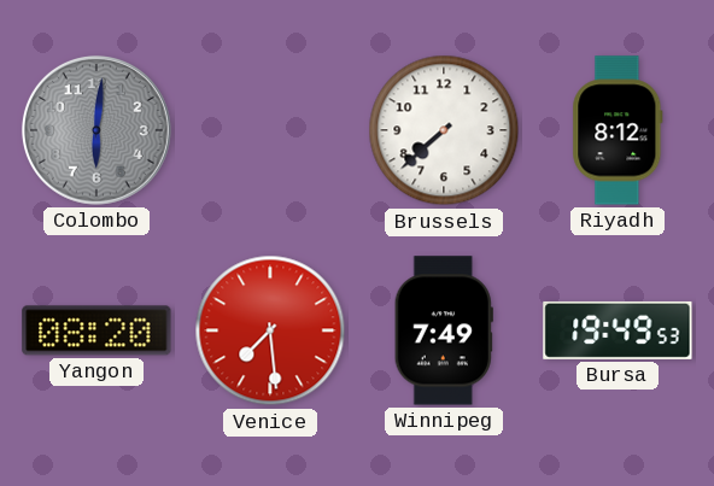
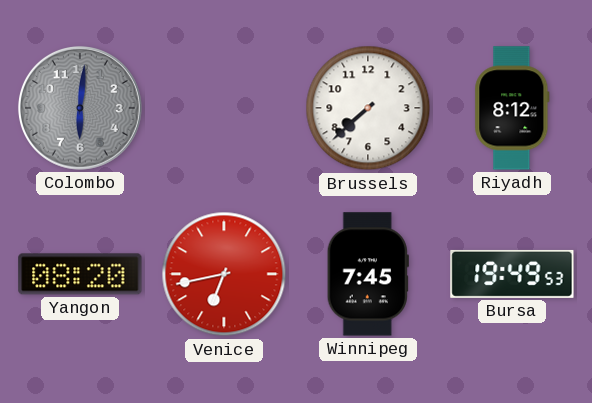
Venice: 7:29 -> 6:43
Winnipeg: 7:49 -> 7:45
